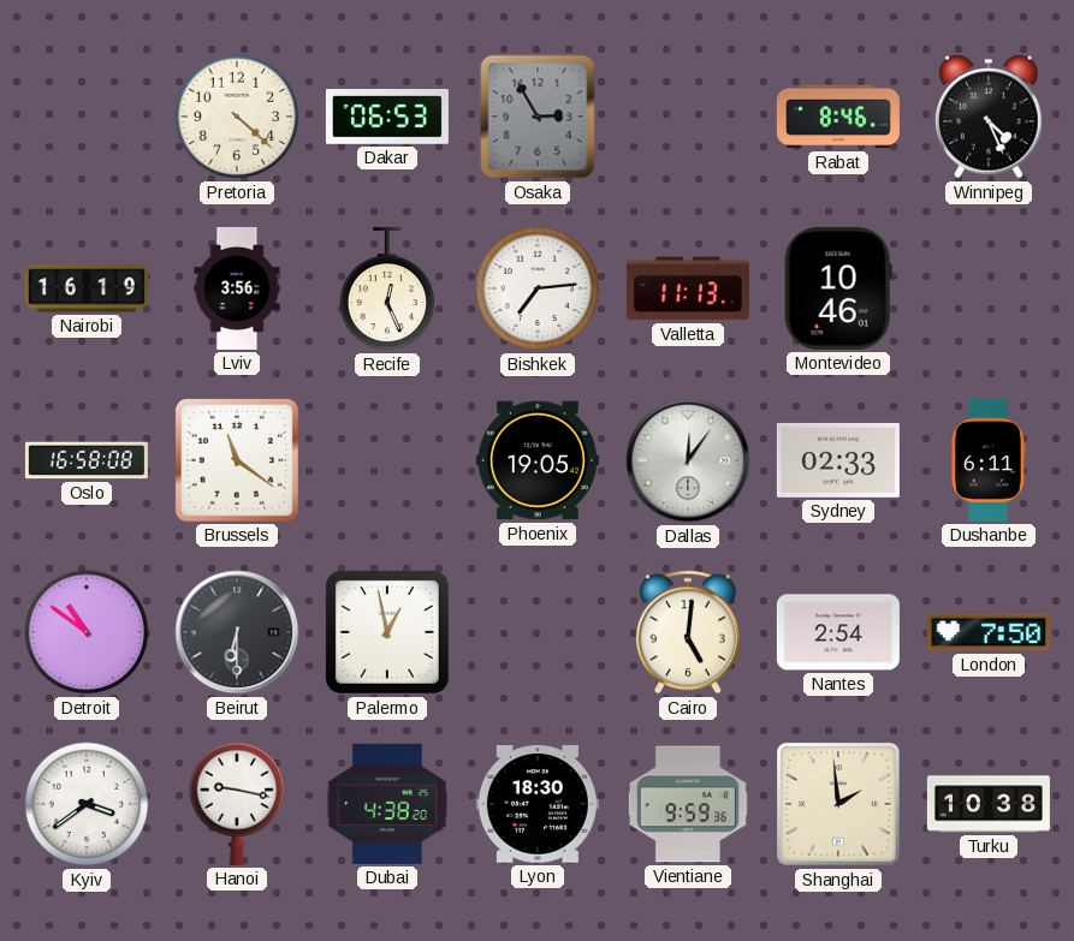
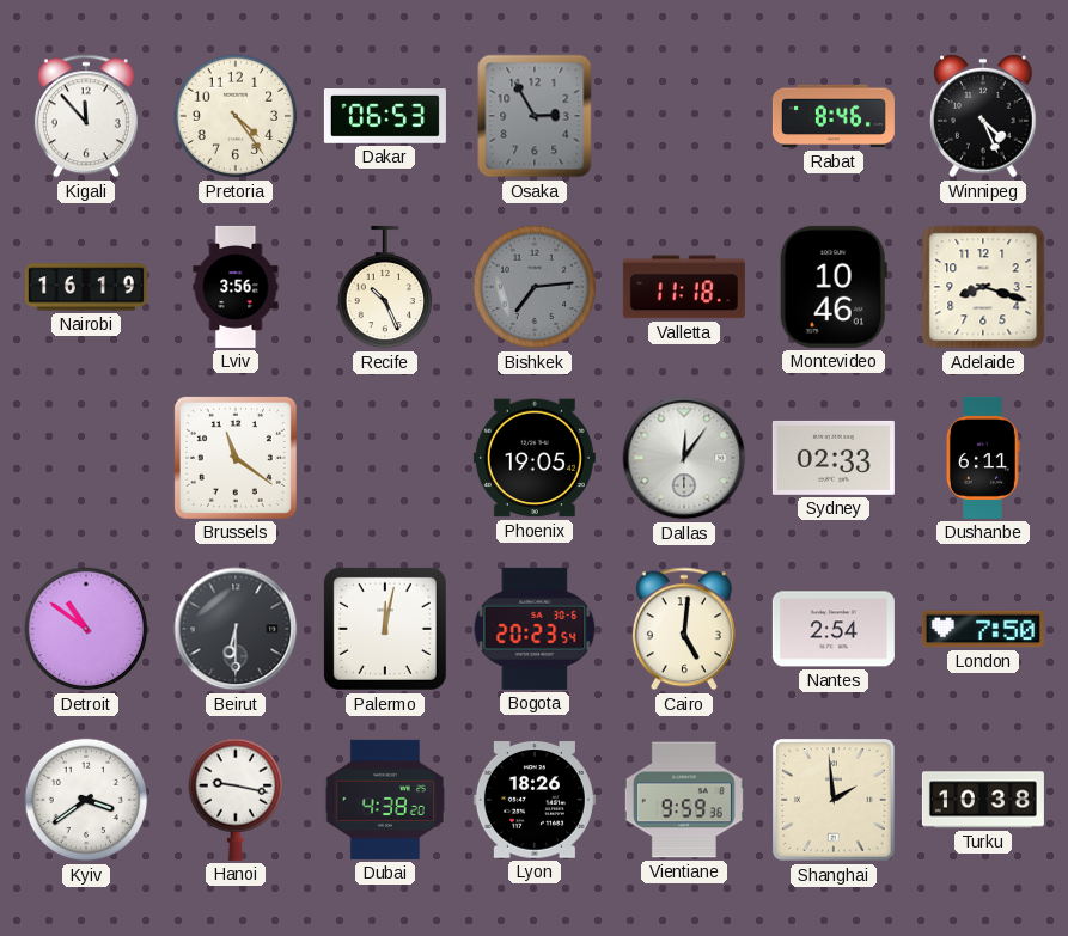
Kigali: none -> 11:53
Pretoria: 4:22 -> 4:24
Recife: 12:26 -> 10:26
Bishkek dial: white -> grey
Valletta: 11:13 -> 11:18
Adelaide: none -> 8:18
Oslo: 16:58 -> none
Palermo: 12:58 -> 12:02
Bogota: none -> 20:23
Lyon: 18:30 -> 18:26
